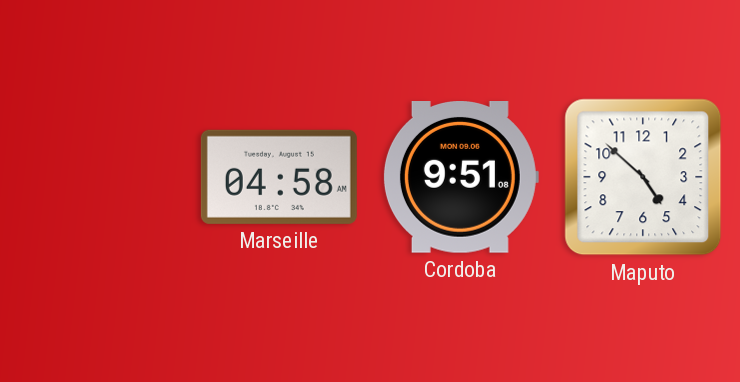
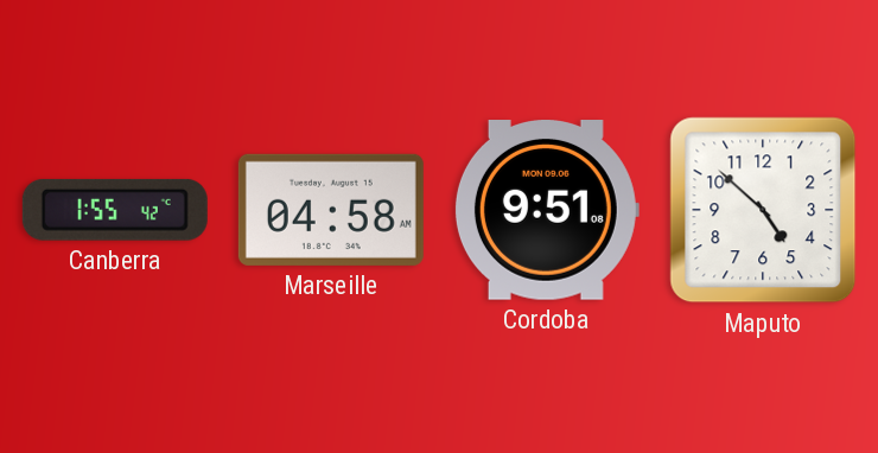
Canberra: none -> 1:55
